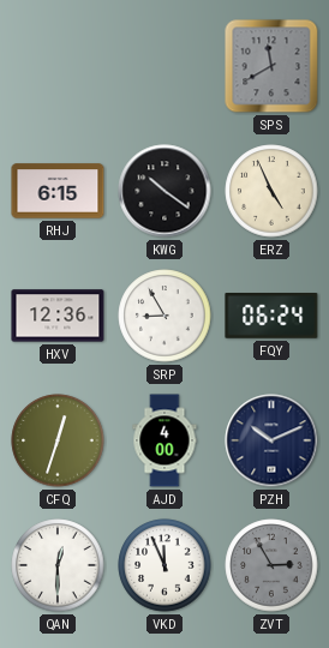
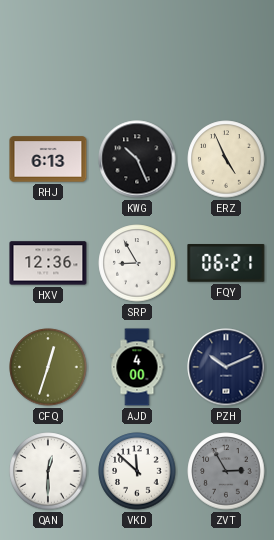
SPS: 11:40 -> none
RHJ: 6:15 -> 6:13
KWG: 10:21 -> 10:26
FQY: 06:24 -> 06:21
VKD: 11:56 -> 11:52
